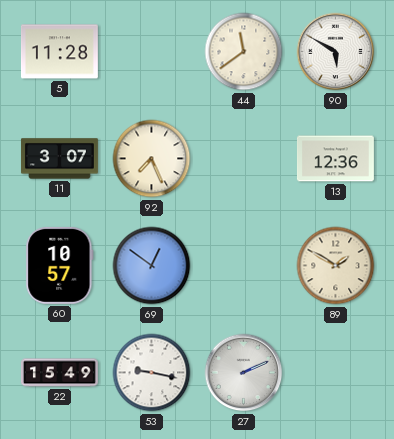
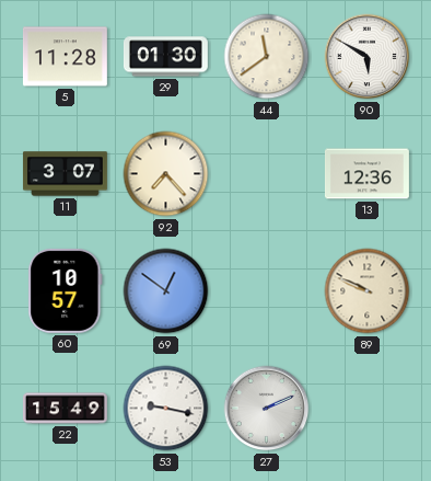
29: none -> 01:30
92: 7:26 -> 7:23
89: 1:50 -> 9:49
